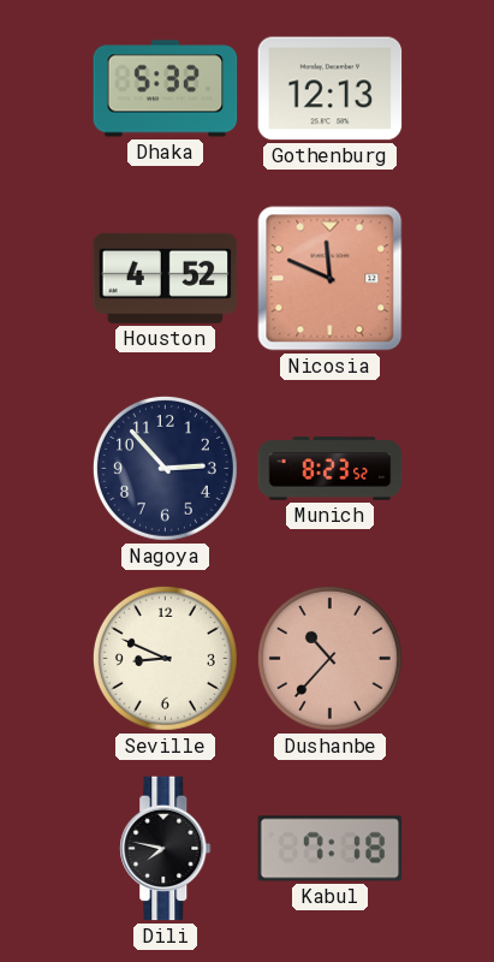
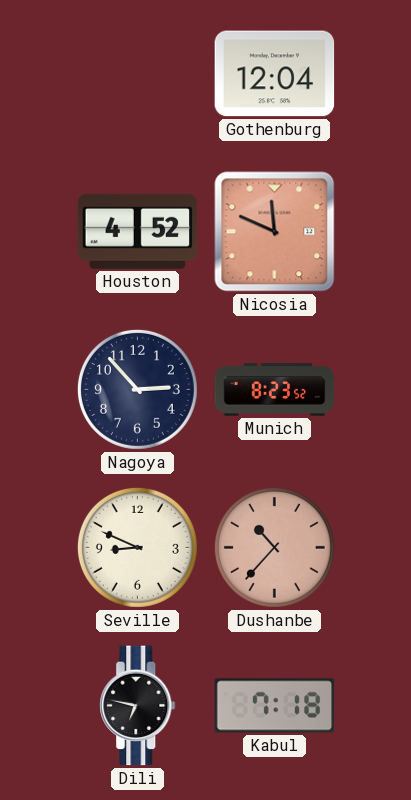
Dhaka: 5:32 -> none
Gothenburg: 12:13 -> 12:04
Dili: 7:47 -> 6:47
